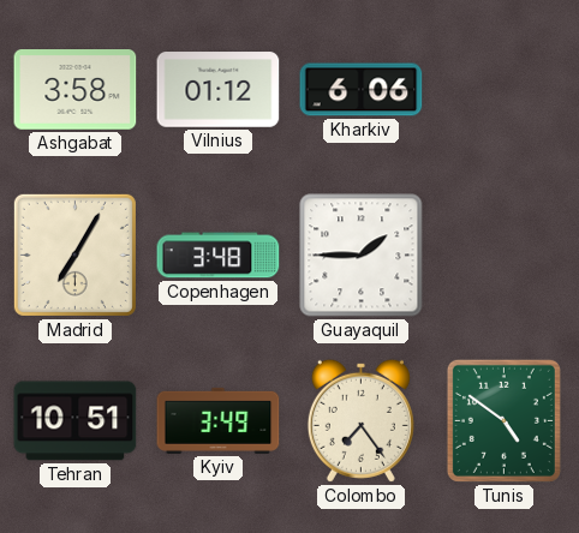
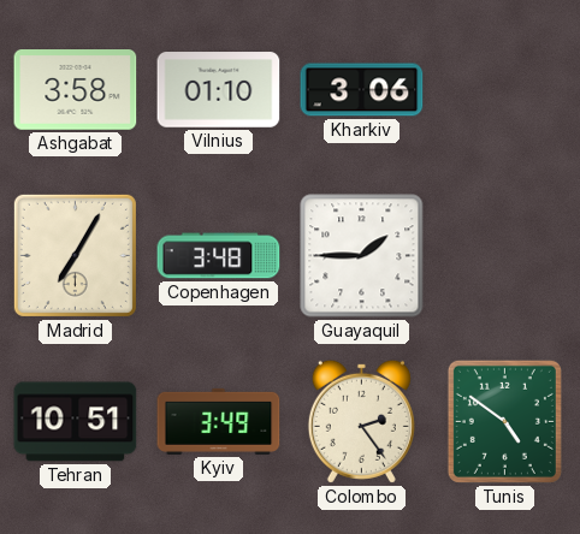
Vilnius: 01:12 -> 01:10
Kharkiv: 6:06 -> 3:06
Colombo: 7:24 -> 2:24
